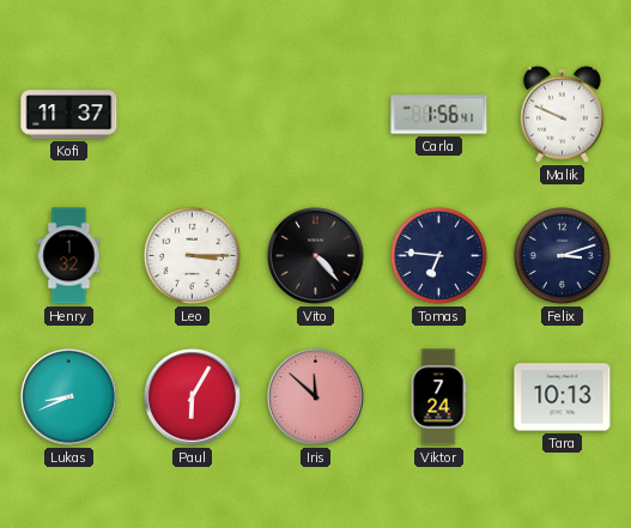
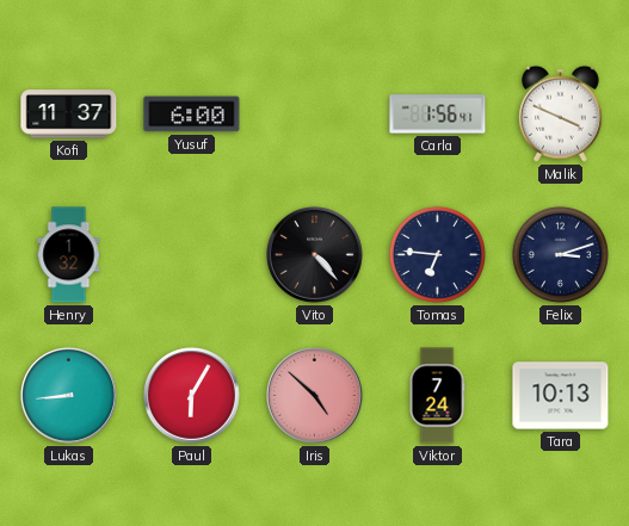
Yusuf: none -> 6:00
Malik: 9:49 -> 3:49
Leo: 3:15 -> none
Lukas: 8:41 -> 8:44
Iris: 11:52 -> 4:52
